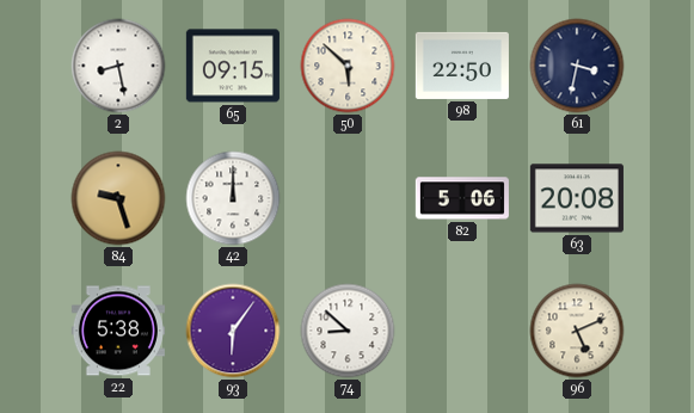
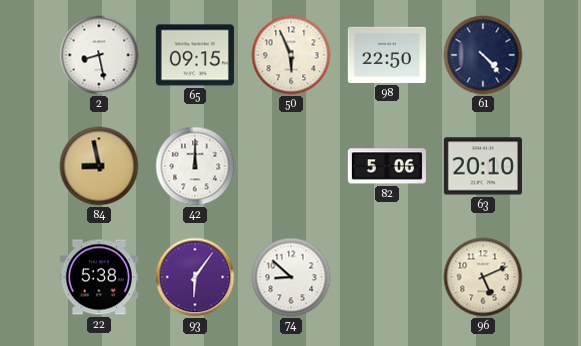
50: 5:52 -> 5:56
61: 3:32 -> 4:23
84: 9:27 -> 8:58
63: 20:08 -> 20:10
